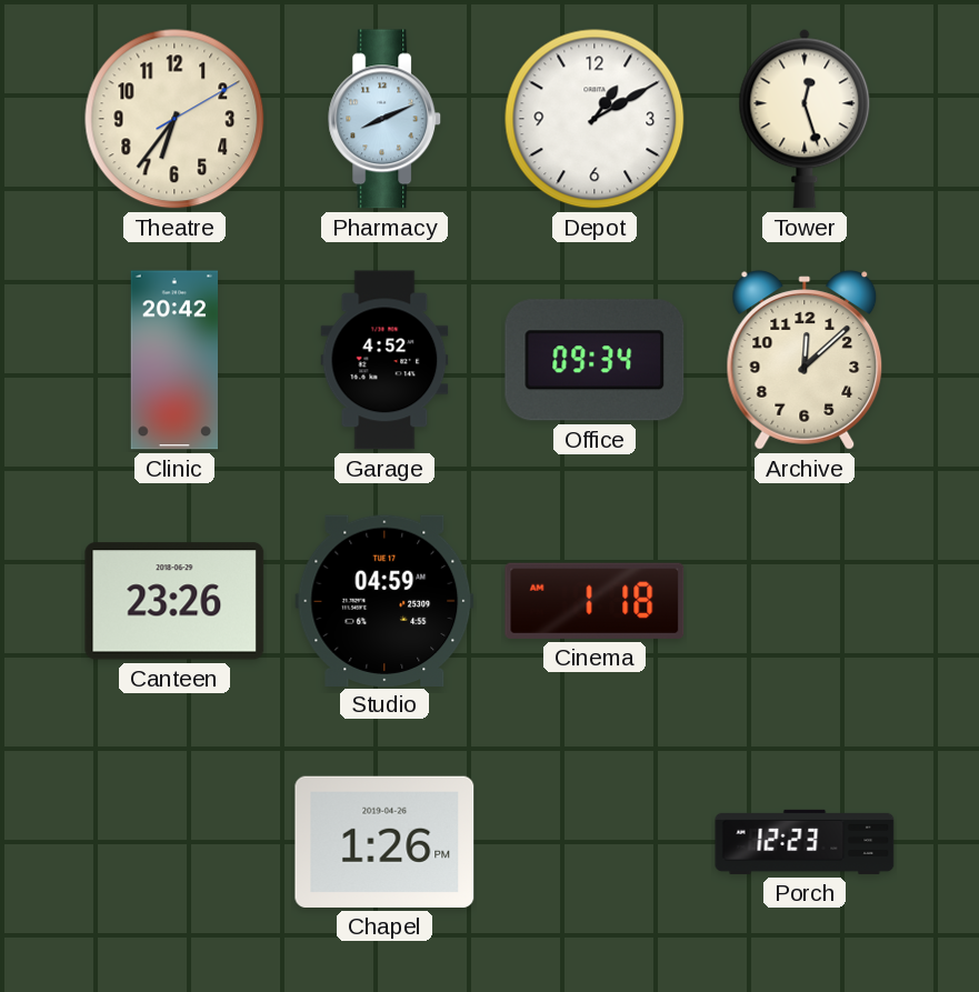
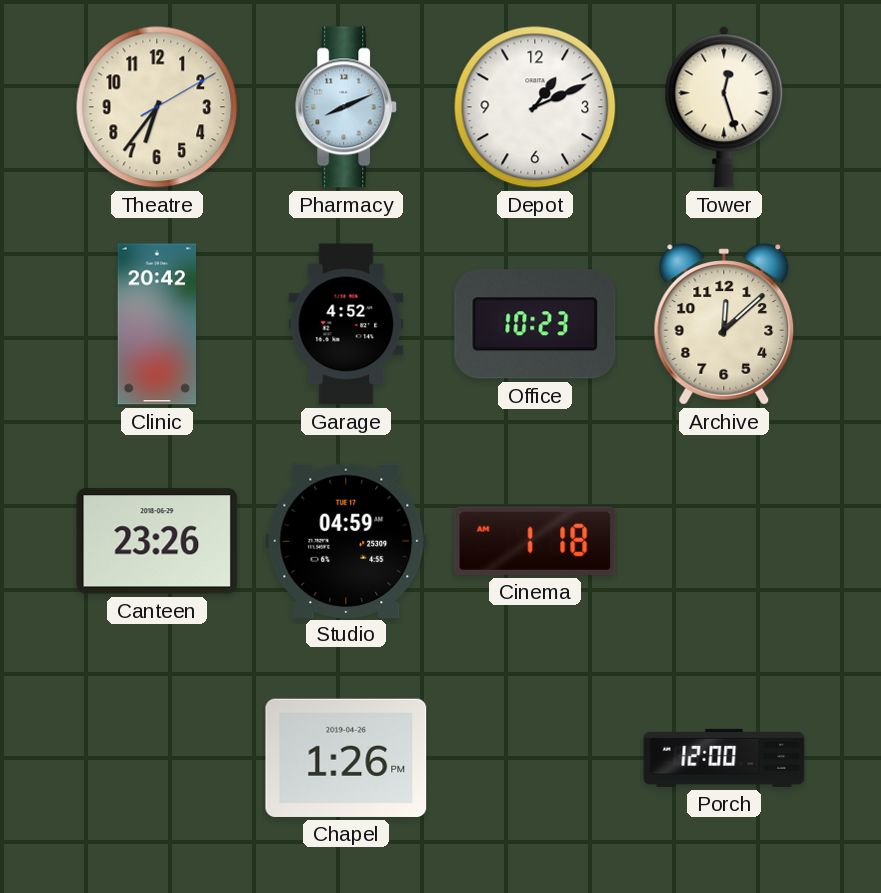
Depot: 1:10 -> 1:11
Office: 09:34 -> 10:23
Porch: 12:23 -> 12:00
